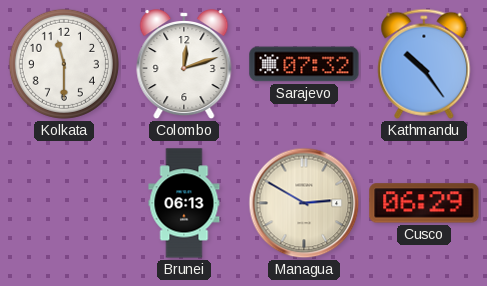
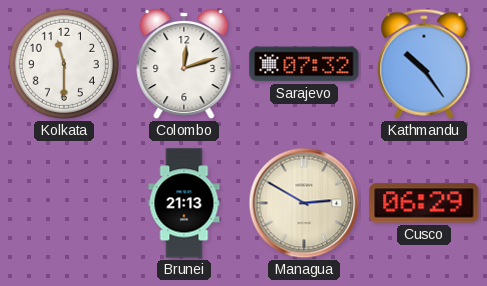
Brunei: 06:13 -> 21:13
